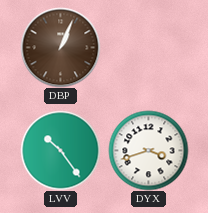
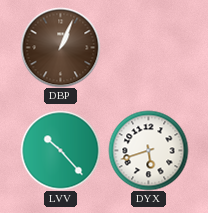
LVV: 10:24 -> 10:23
DYX: 3:42 -> 5:42
